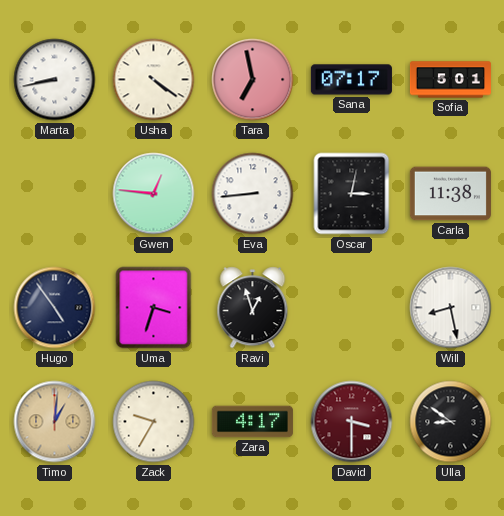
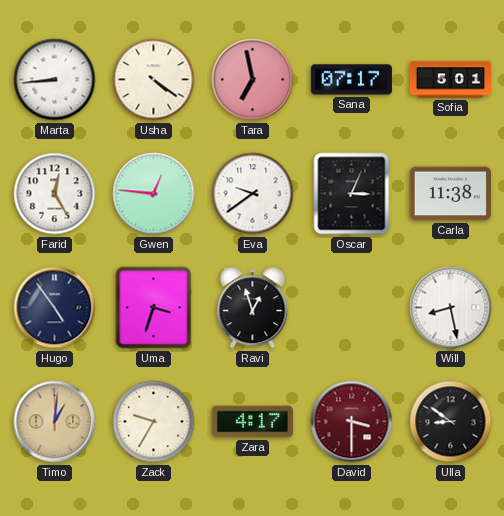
Marta: 8:43 -> 8:44
Farid: none -> 12:25
Eva: 8:44 -> 9:39
Oscar: 3:02 -> 3:04
